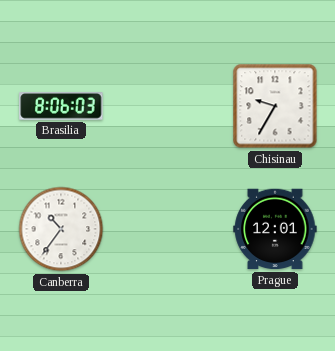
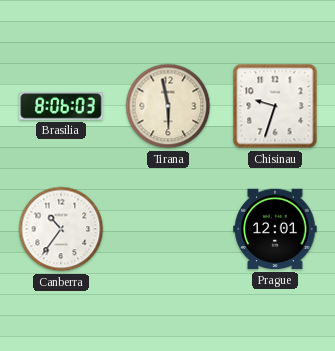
Tirana: none -> 5:58
Chisinau: 9:35 -> 9:33
